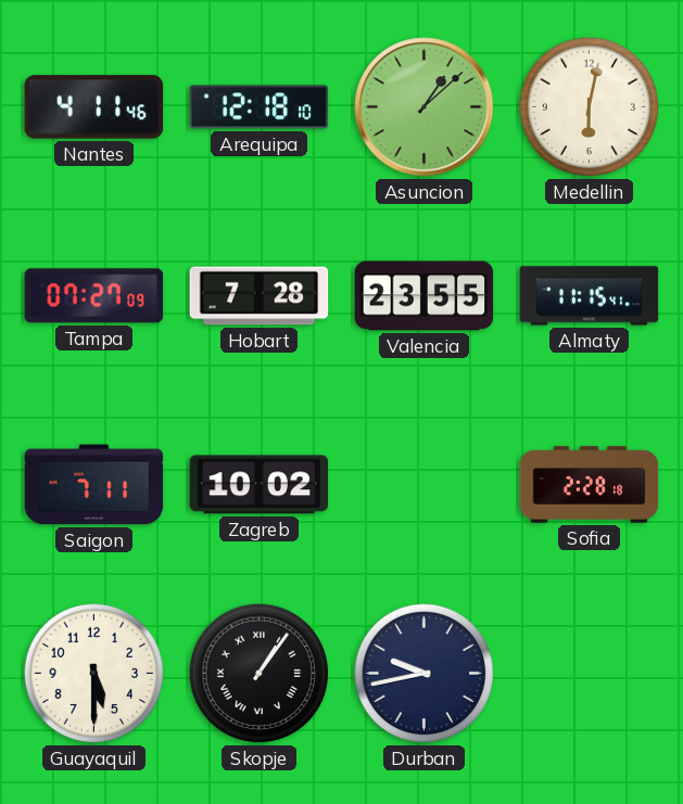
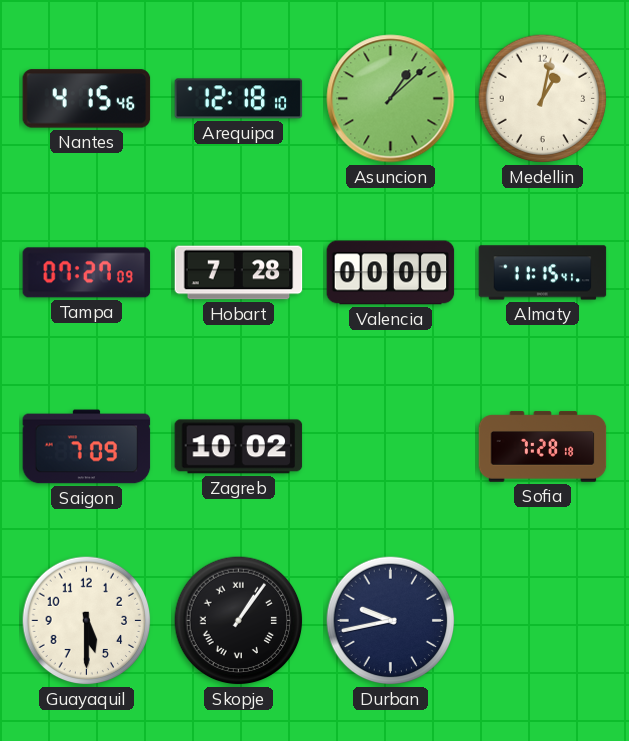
Nantes: 4:11 -> 4:15
Medellin: 6:02 -> 1:02
Valencia: 23:55 -> 00:00
Saigon: 7:11 -> 7:09
Sofia: 2:28 -> 7:28
